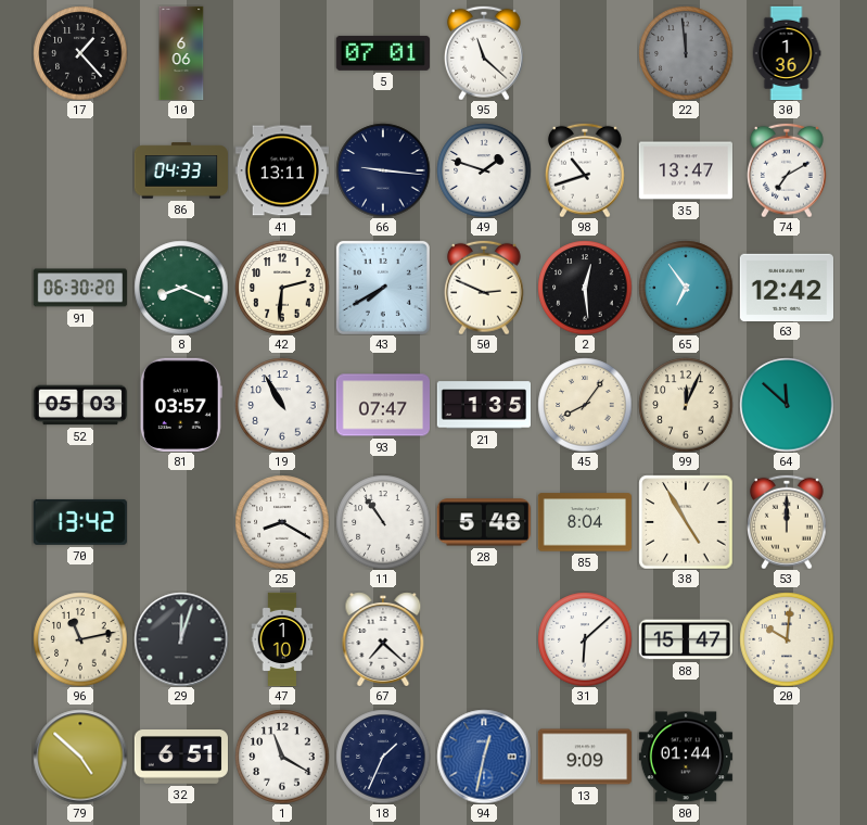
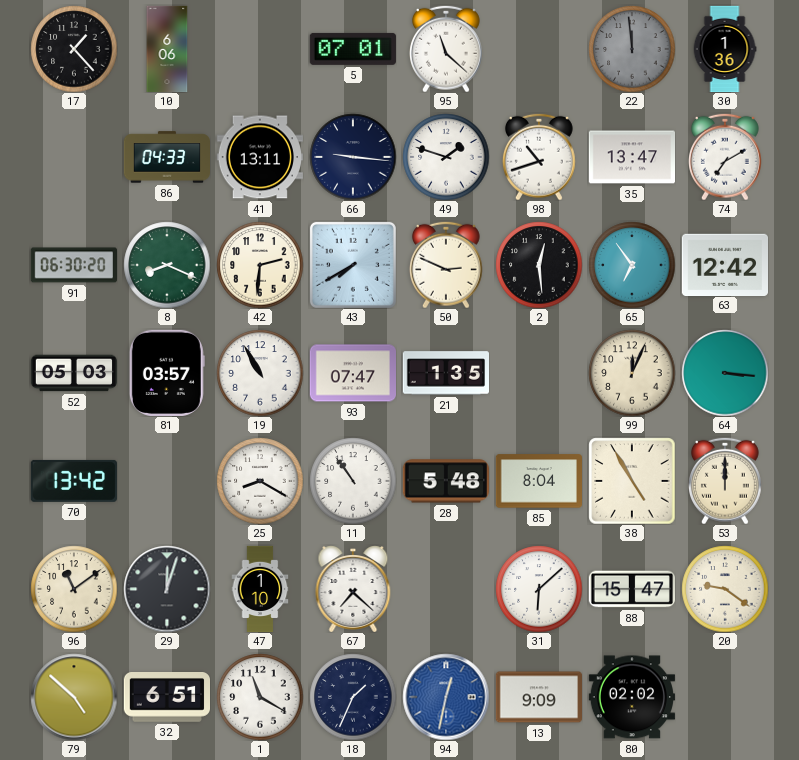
45: 8:06 -> none
64: 11:52 -> 3:16
96: 11:13 -> 11:09
20: 10:01 -> 9:21
80: 01:44 -> 02:02
